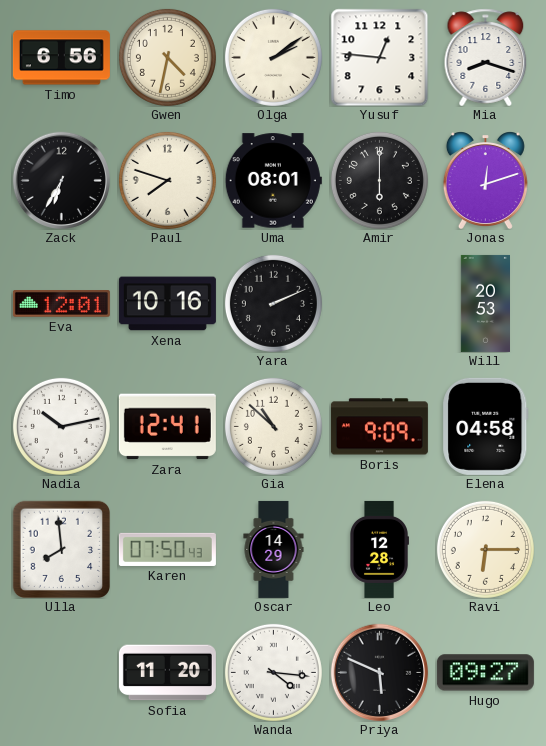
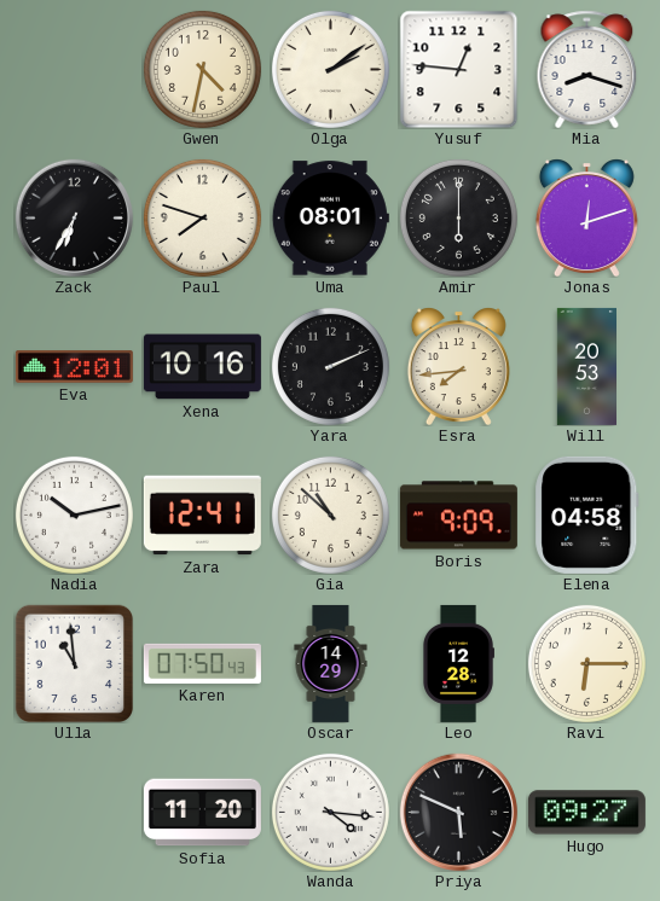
Timo: 6:56 -> none
Esra: none -> 7:44
Ulla: 7:59 -> 10:59
